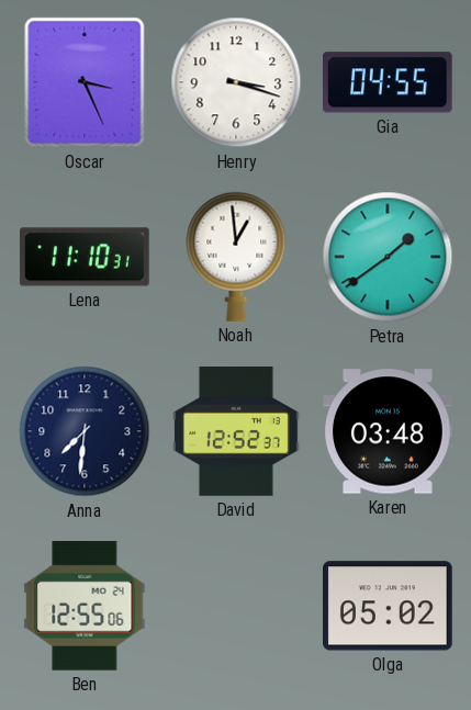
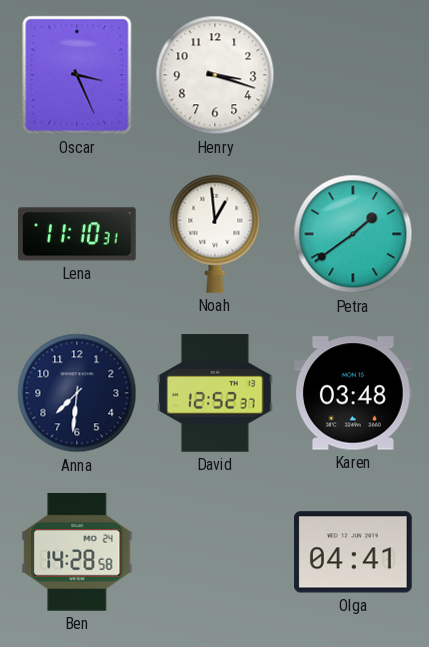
Gia: 04:55 -> none
Ben: 12:55 -> 14:28
Olga: 05:02 -> 04:41
